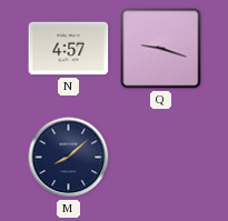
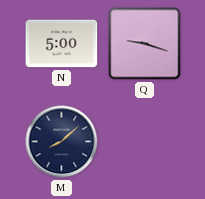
N: 4:57 -> 5:00
